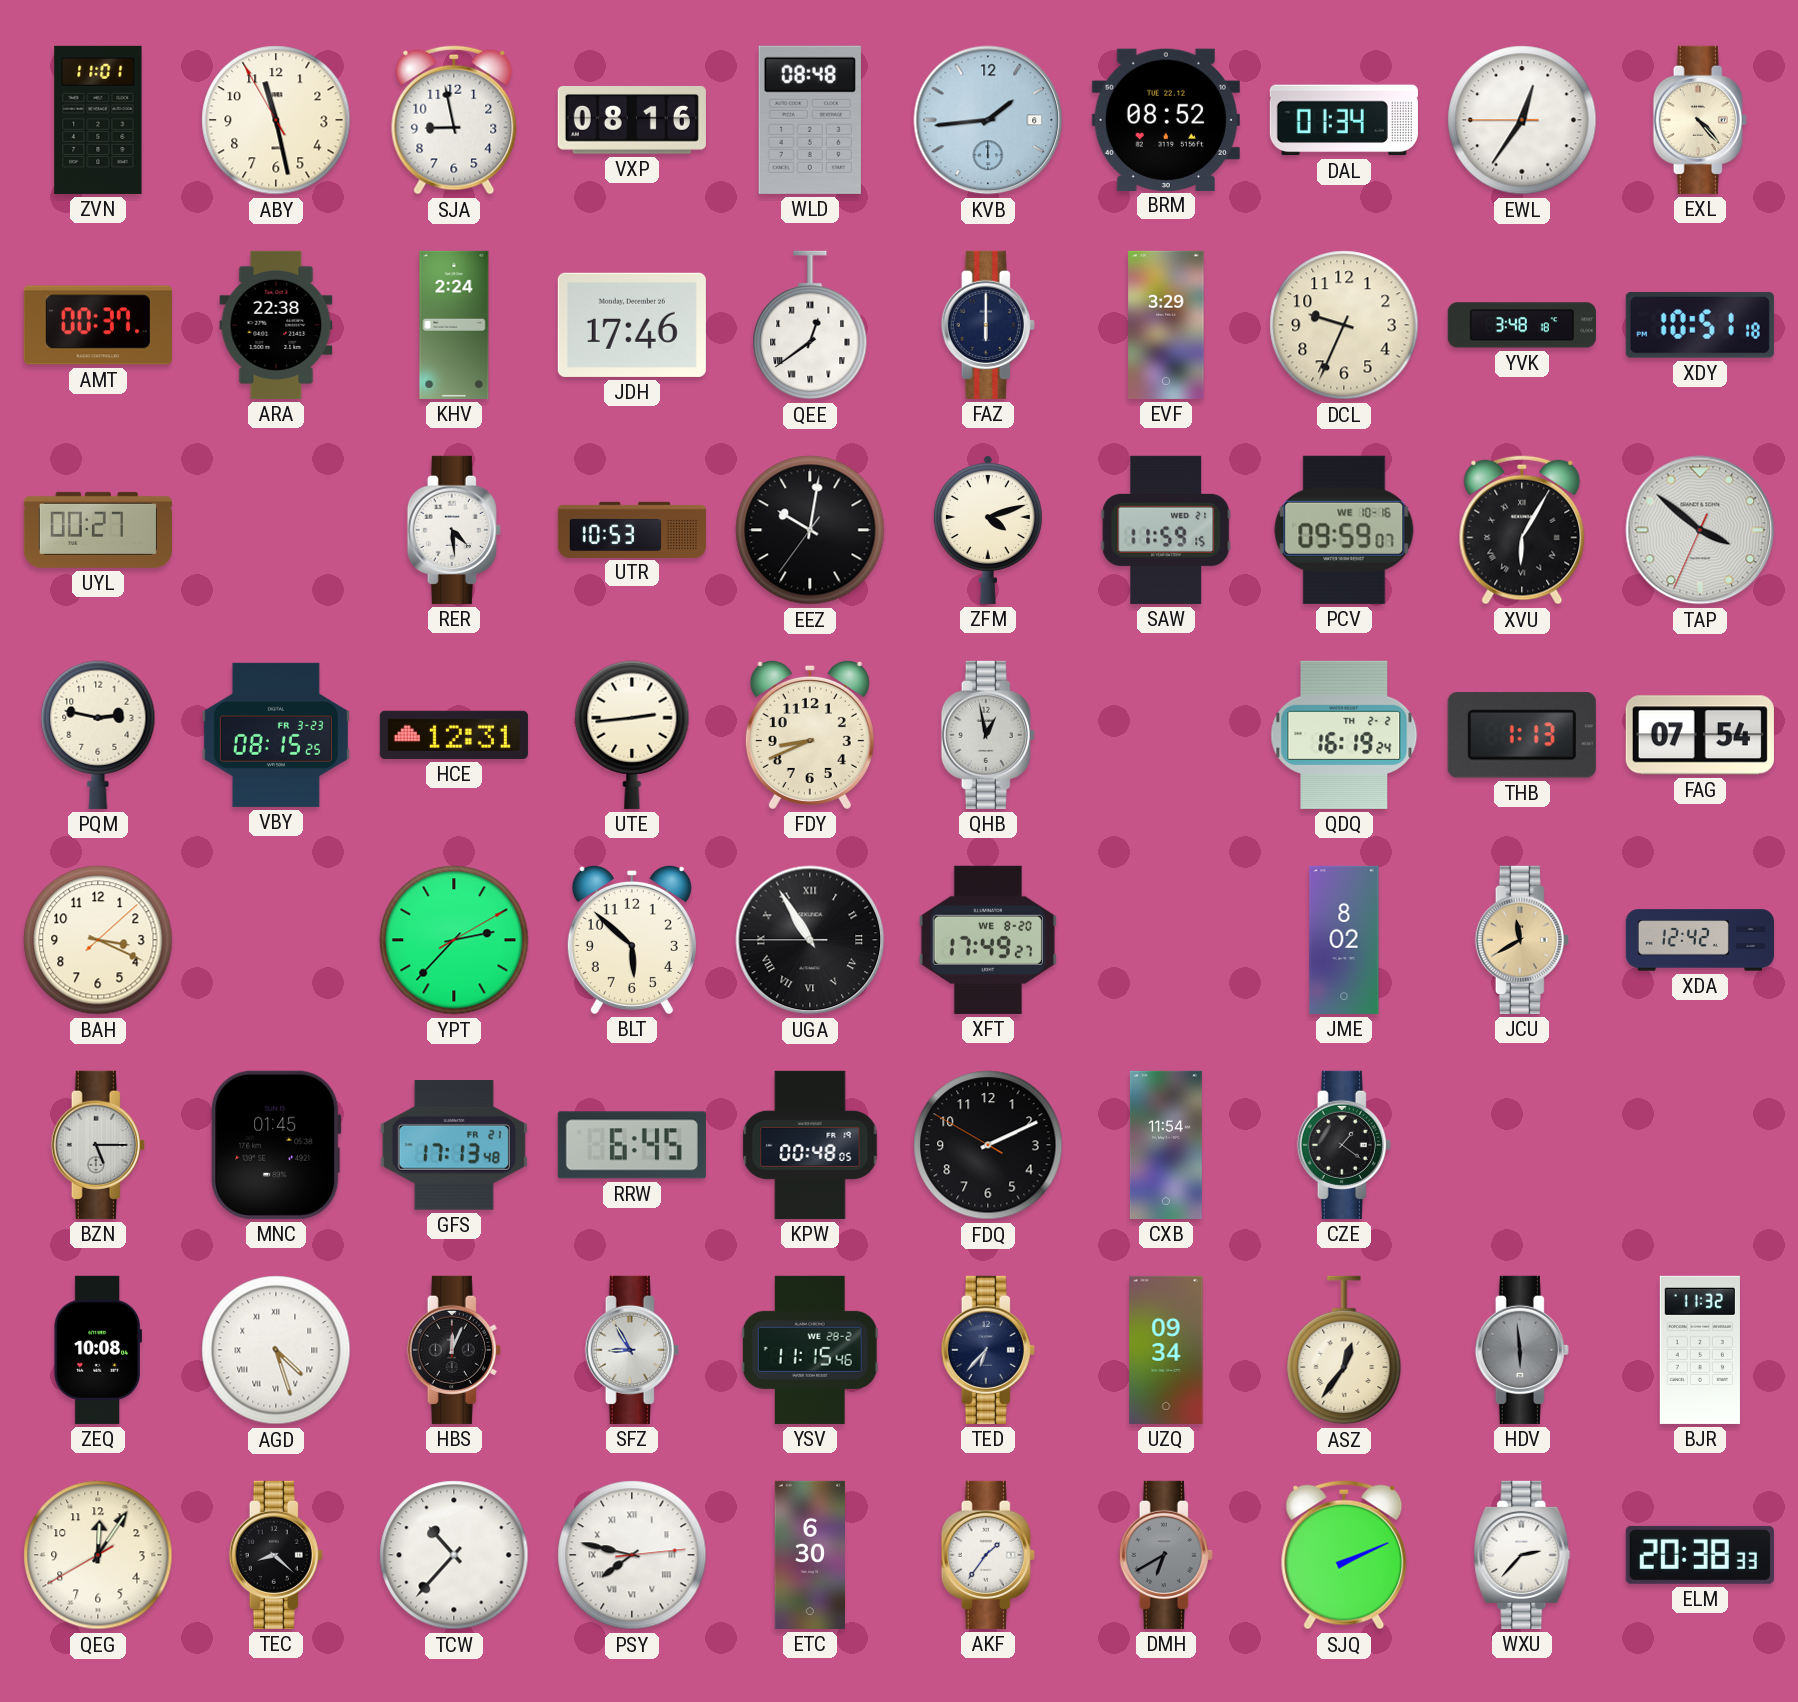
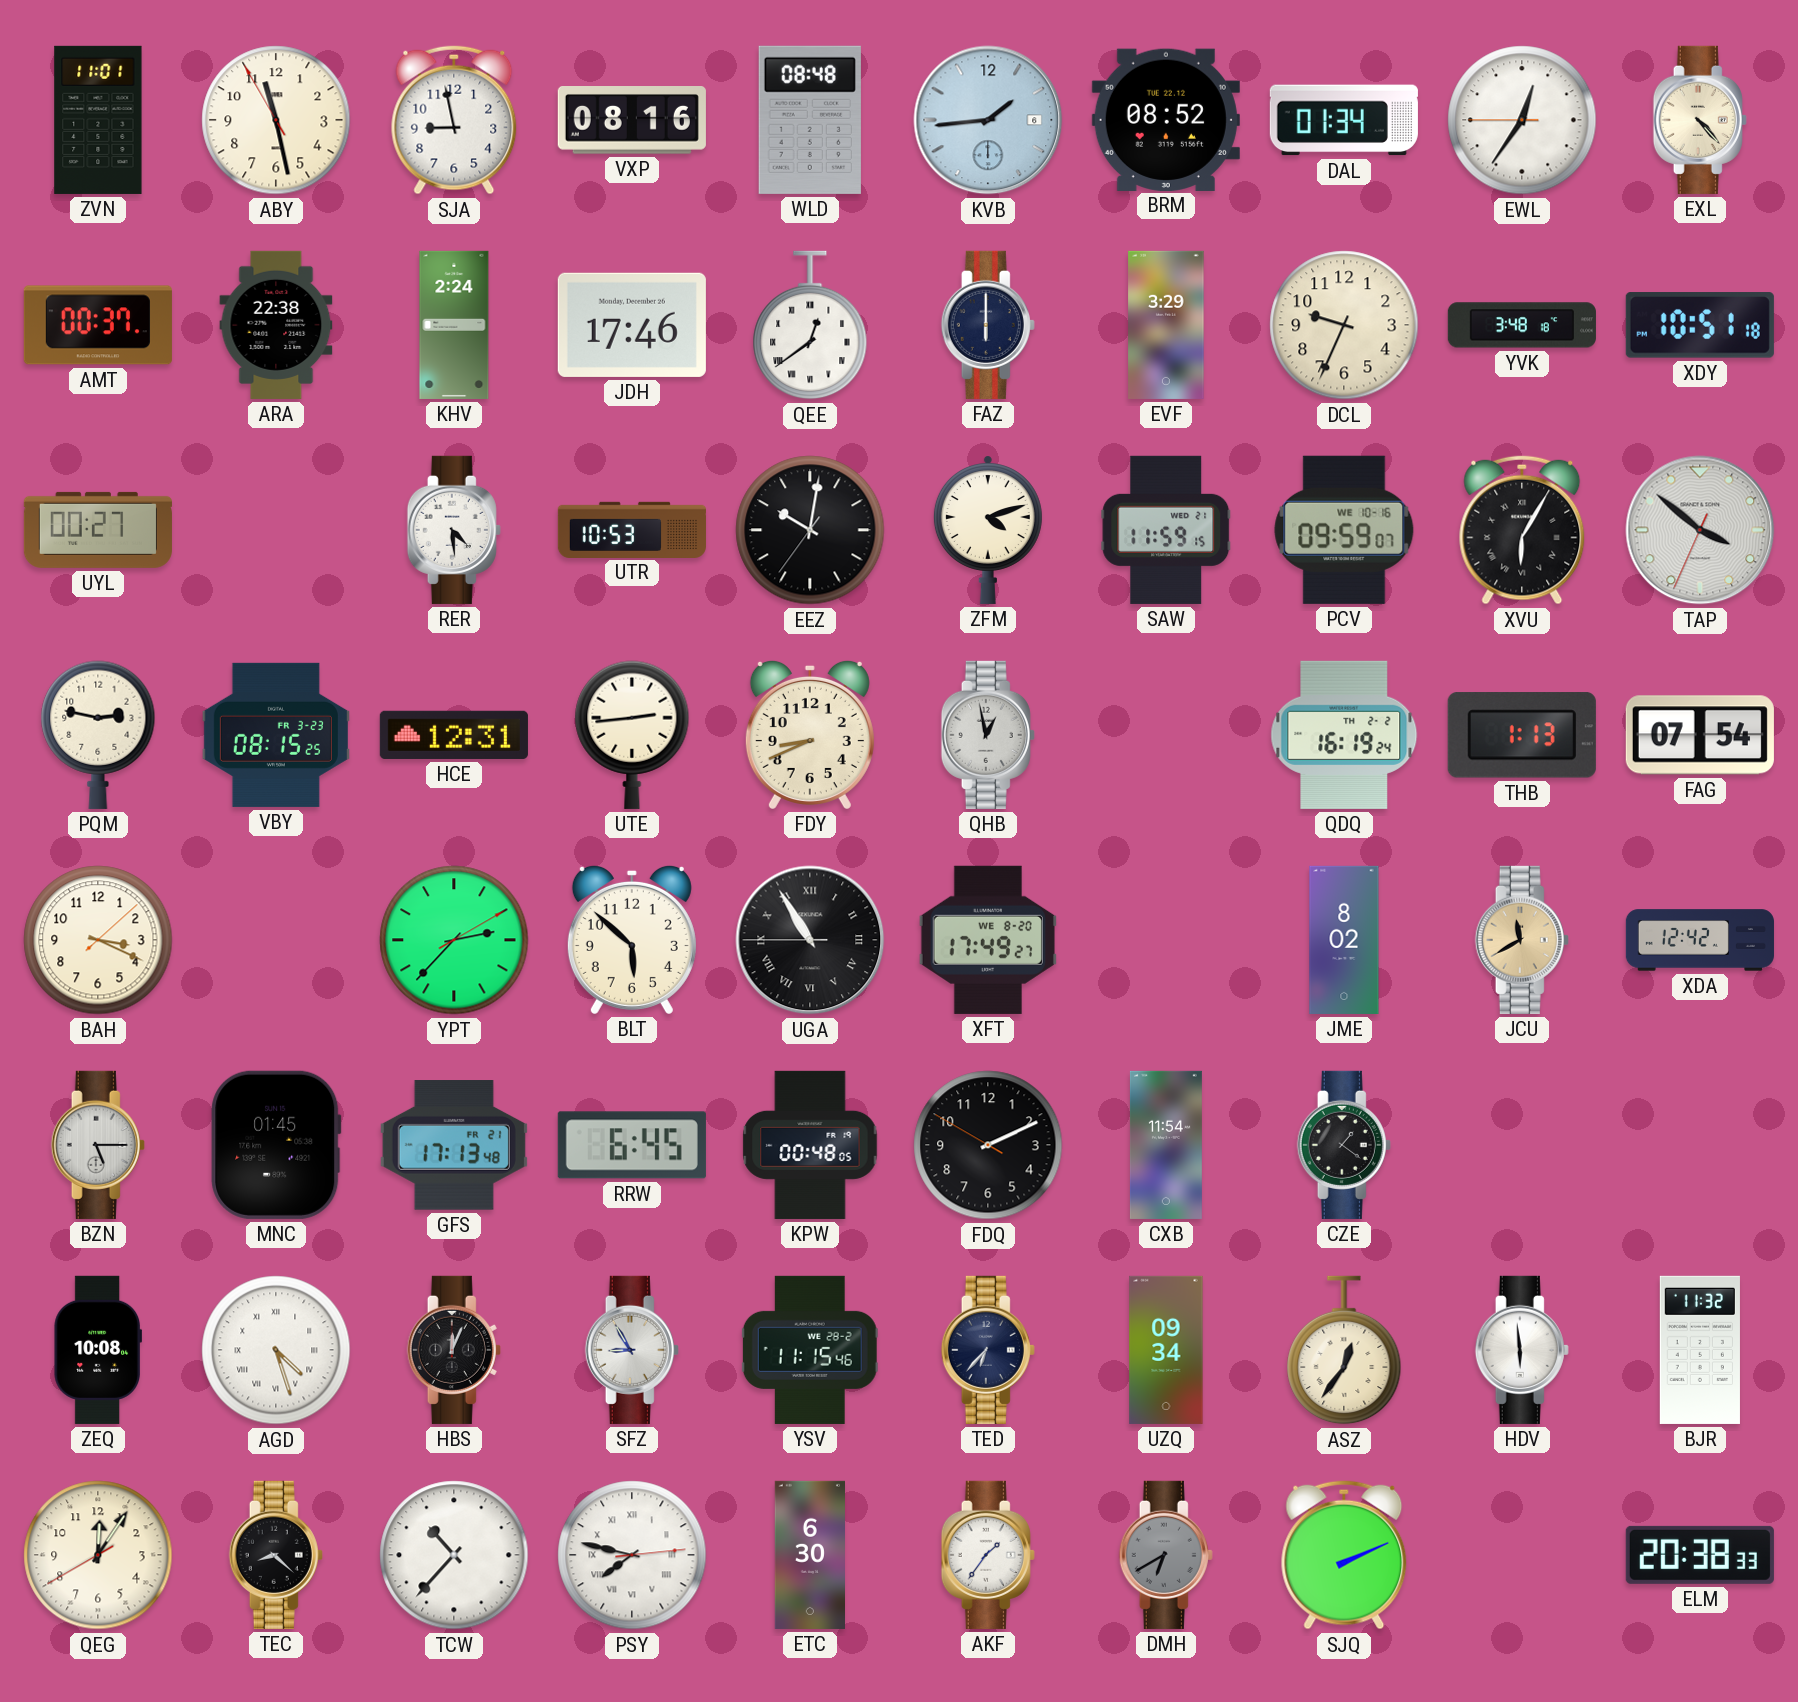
HDV dial: grey -> white
WXU: 2:37 -> none
